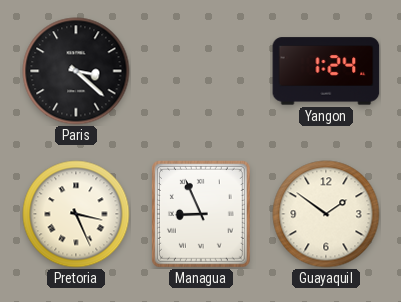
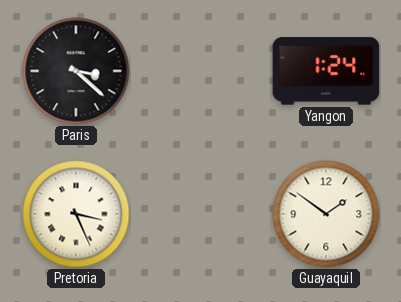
Managua: 8:56 -> none
